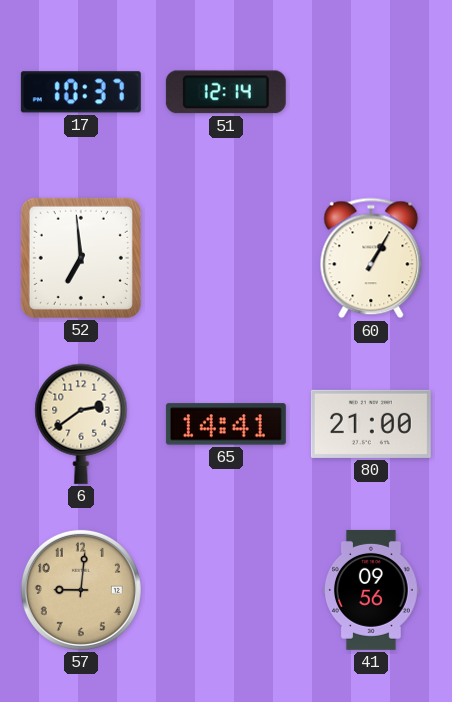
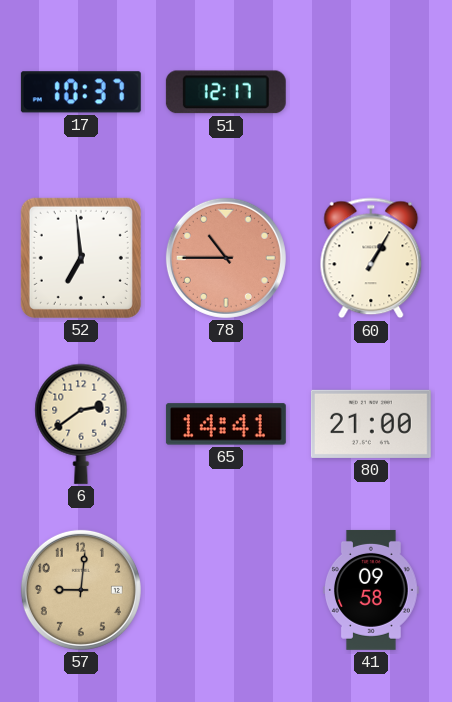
51: 12:14 -> 12:17
78: none -> 10:45
41: 09:56 -> 09:58
